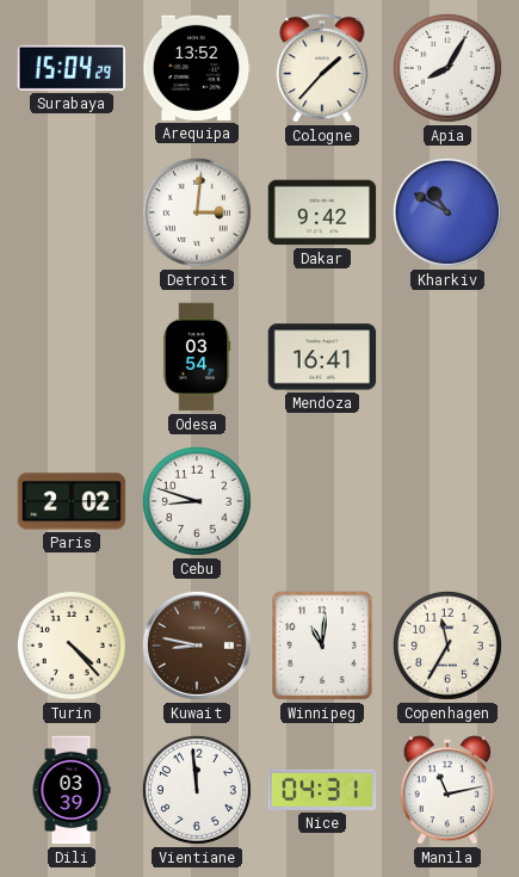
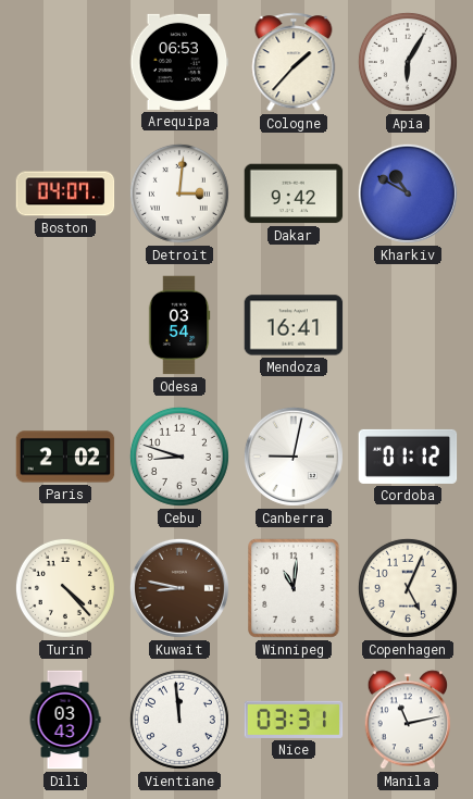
Surabaya: 15:04 -> none
Arequipa: 13:52 -> 06:53
Apia: 8:05 -> 6:05
Boston: none -> 04:07
Canberra: none -> 9:02
Cordoba: none -> 01:12
Copenhagen: 11:35 -> 5:04
Dili: 03:39 -> 03:43
Nice: 04:31 -> 03:31
